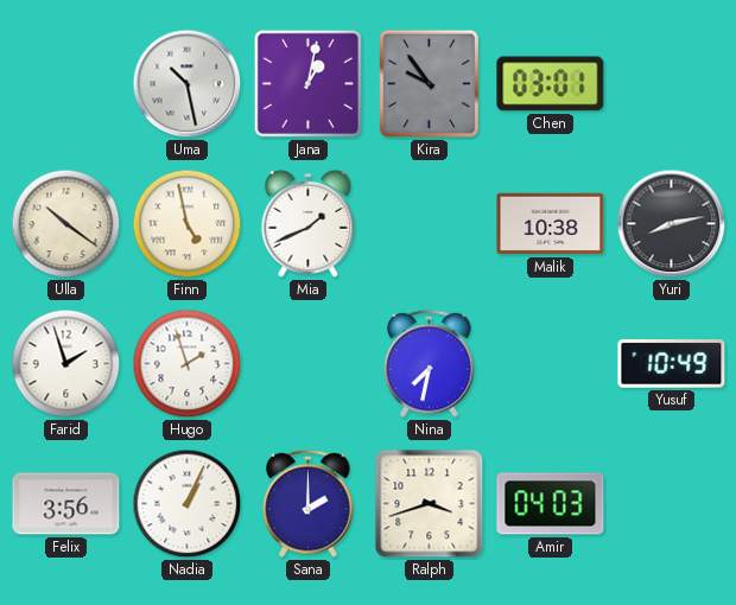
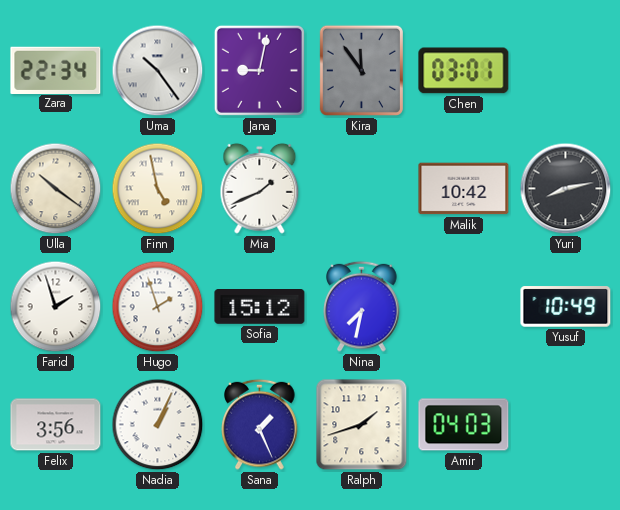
Zara: none -> 22:34
Uma: 10:28 -> 10:24
Jana: 1:02 -> 9:02
Kira: 9:54 -> 11:54
Malik: 10:38 -> 10:42
Sofia: none -> 15:12
Sana: 2:00 -> 1:26
Ralph: 3:42 -> 1:42
